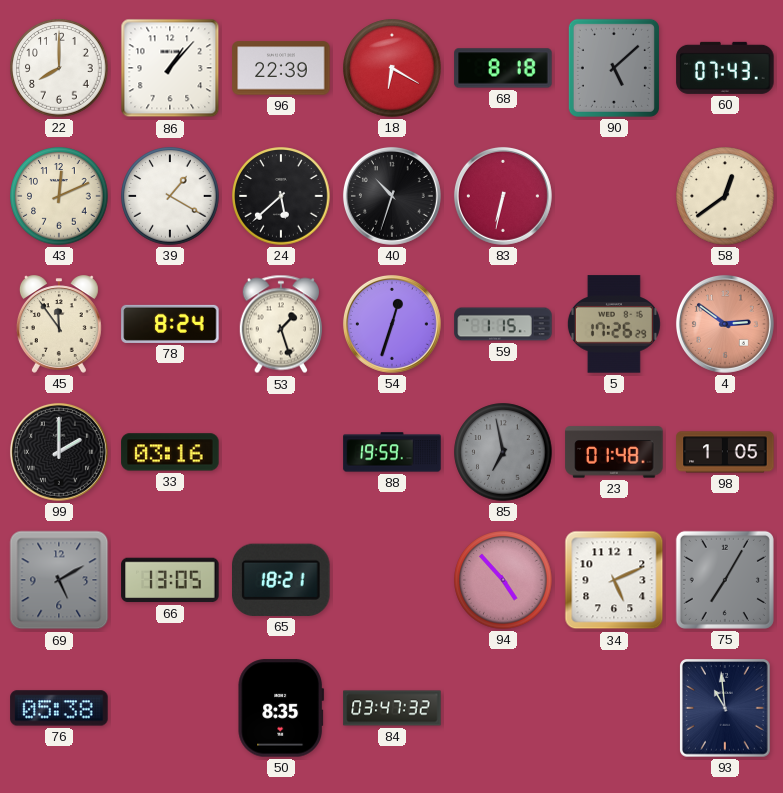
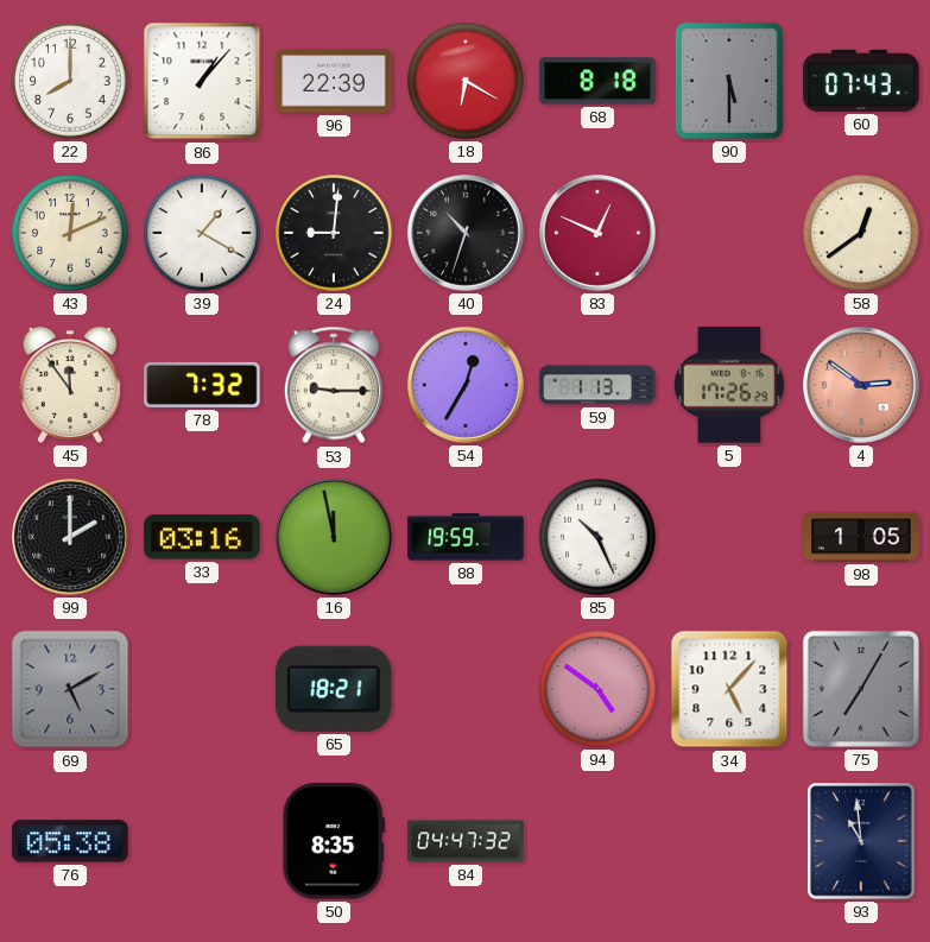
90: 5:08 -> 5:30
24: 5:38 -> 9:01
83: 6:32 -> 12:49
78: 8:24 -> 7:32
53: 1:27 -> 9:15
54: 12:33 -> 12:35
59: 1:15 -> 1:13
16: none -> 11:58
85: 6:58 -> 10:26
85 dial: grey -> white
23: 01:48 -> none
66: 13:05 -> none
94: 4:53 -> 4:51
34: 5:11 -> 5:07
84: 03:47 -> 04:47
